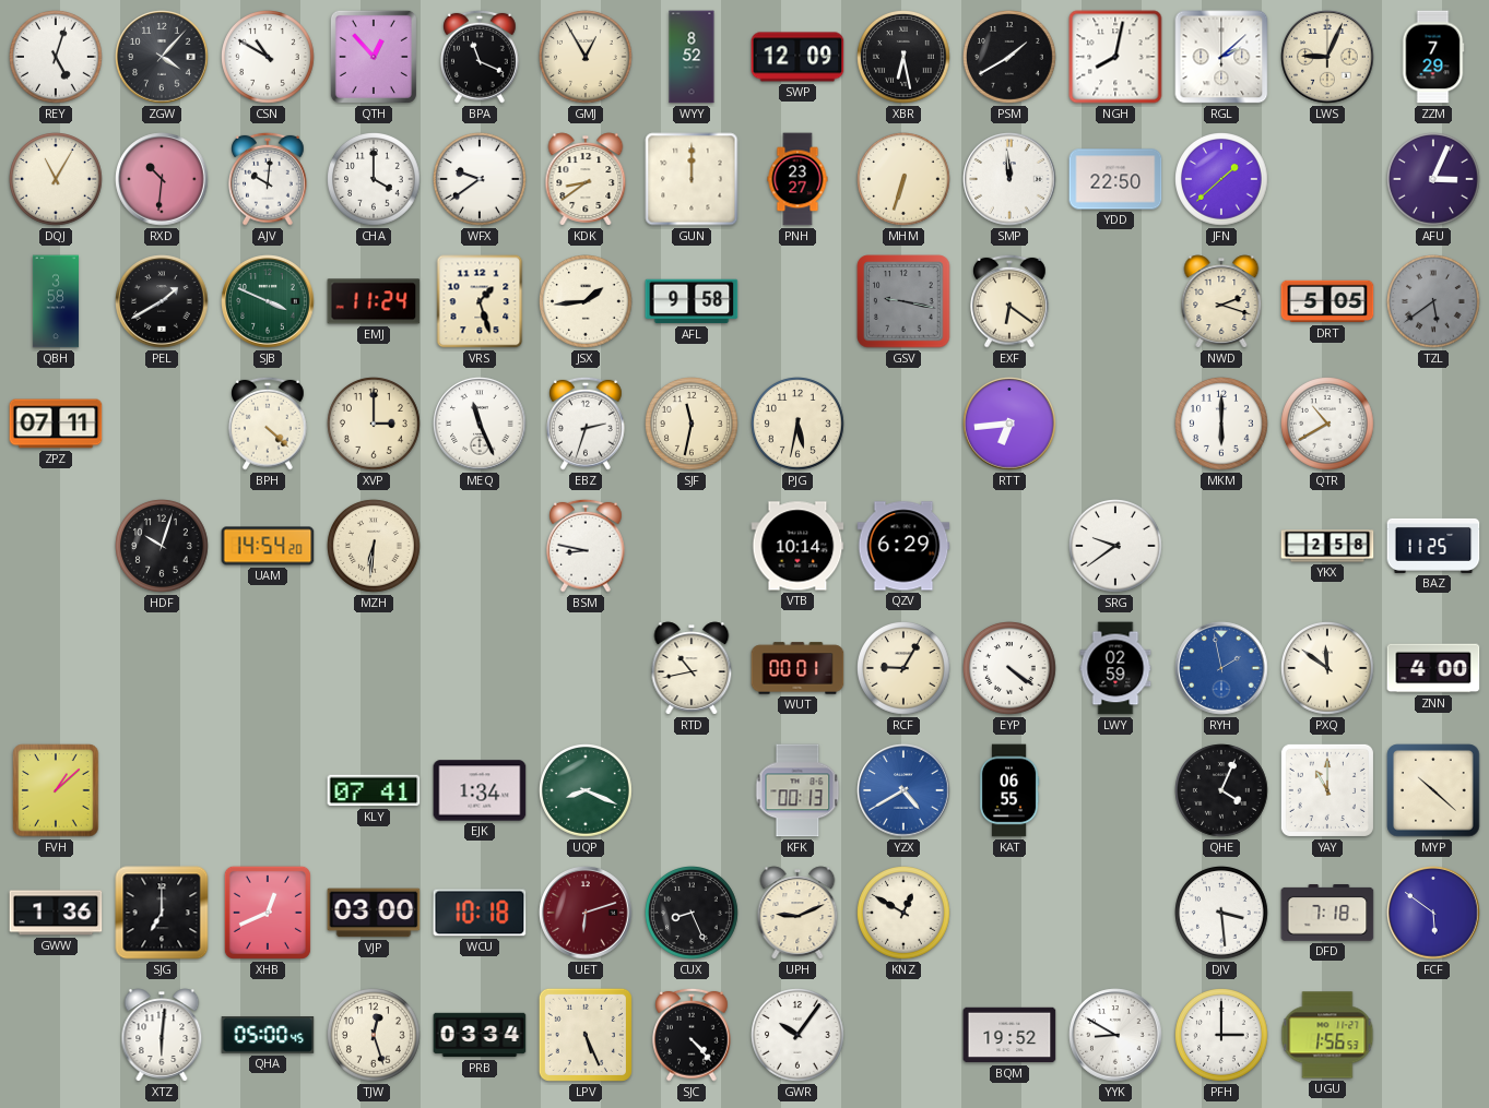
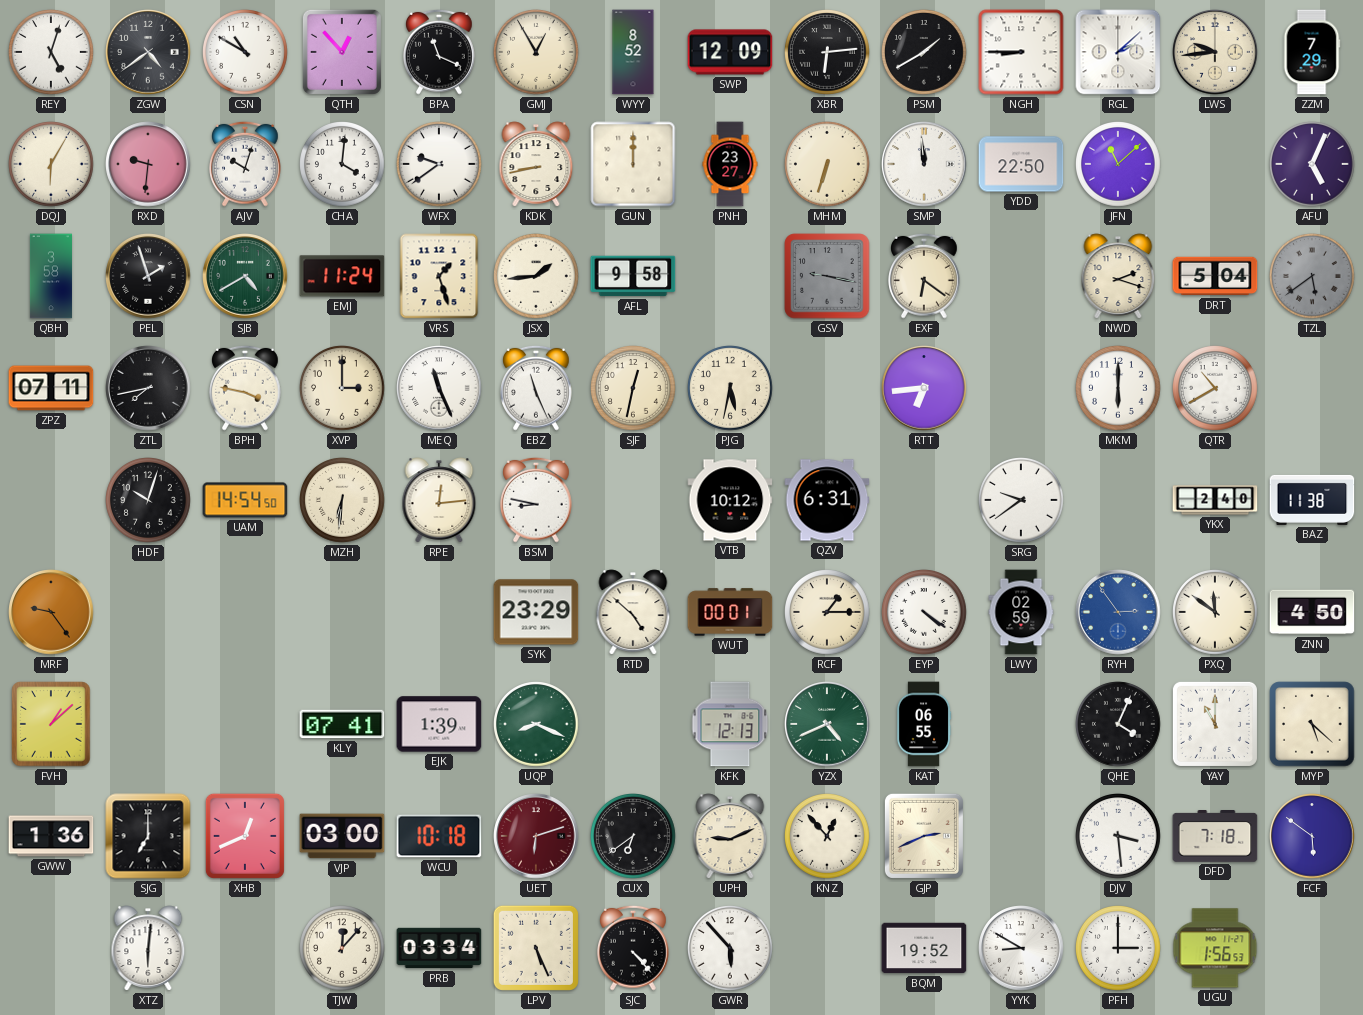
ZGW: 4:07 -> 4:39
XBR: 6:28 -> 6:14
NGH: 8:02 -> 8:45
LWS: 9:04 -> 9:44
DQJ: 11:05 -> 6:05
RXD: 10:31 -> 9:31
AJV: 10:01 -> 10:03
CHA: 4:00 -> 4:01
KDK: 8:39 -> 8:43
JFN: 1:38 -> 11:08
AFU: 3:04 -> 5:04
PEL: 1:40 -> 1:57
SJB: 3:49 -> 4:40
DRT: 5:05 -> 5:04
ZTL: none -> 7:43
BPH: 4:22 -> 3:47
EBZ: 2:33 -> 11:26
SJF: 11:32 -> 12:32
UAM: 14:54:20 -> 14:54:50
RPE: none -> 12:14
VTB: 10:14 -> 10:12
QZV: 6:29 -> 6:31
YKX: 2:58 -> 2:40
BAZ: 11:25 -> 11:38
MRF: none -> 9:24
SYK: none -> 23:29
RTD: 10:43 -> 4:52
RCF: 9:05 -> 1:15
RYH: 1:58 -> 2:54
ZNN: 4:00 -> 4:50
EJK: 1:34 -> 1:39
KFK: 00:13 -> 12:13
YZX: 4:40 -> 4:41
YZX dial: blue -> green
MYP: 10:22 -> 5:22
CUX: 8:26 -> 6:39
KNZ: 12:50 -> 12:53
GJP: none -> 2:41
QHA: 05:00 -> none
TJW: 12:27 -> 12:07
GWR: 10:06 -> 5:53
